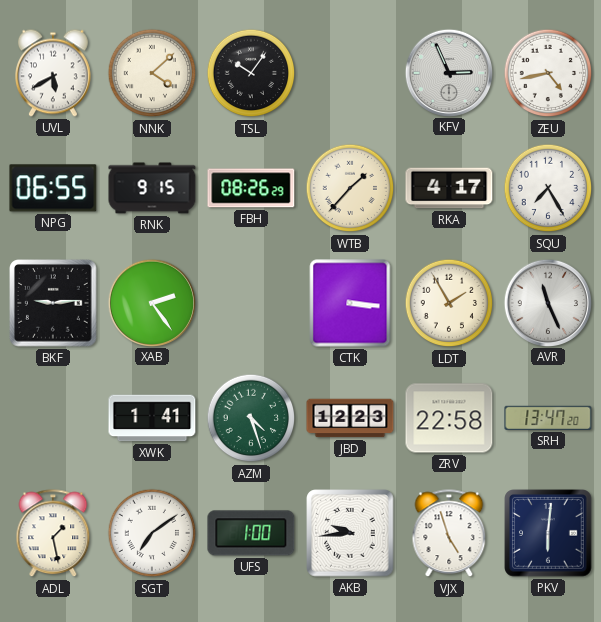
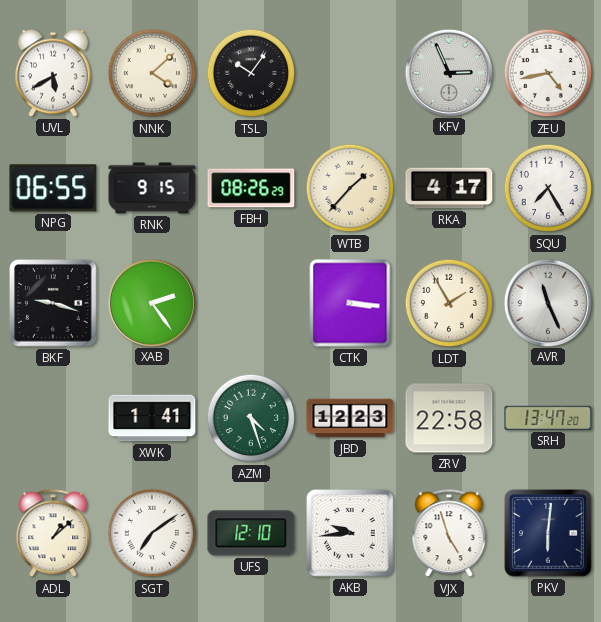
BKF: 9:14 -> 9:18
ADL: 1:28 -> 1:08
UFS: 1:00 -> 12:10
